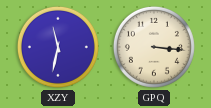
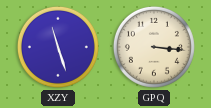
XZY: 11:32 -> 11:27
